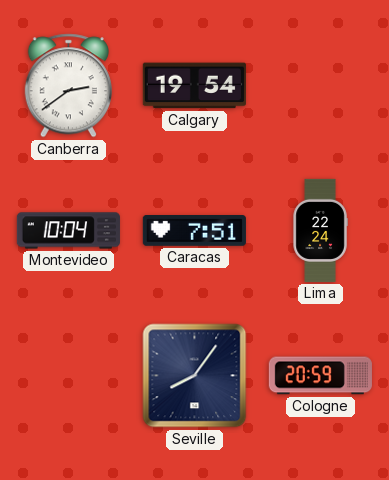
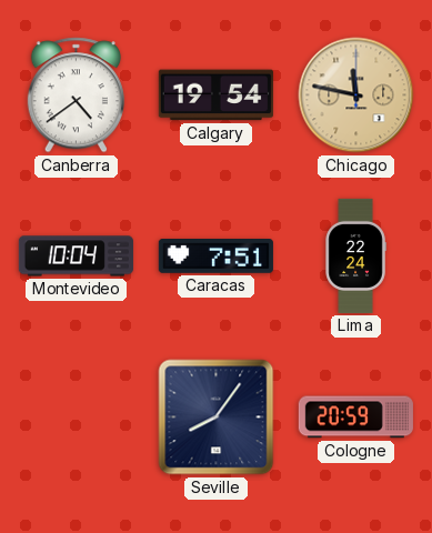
Canberra: 2:39 -> 4:39
Chicago: none -> 11:47
